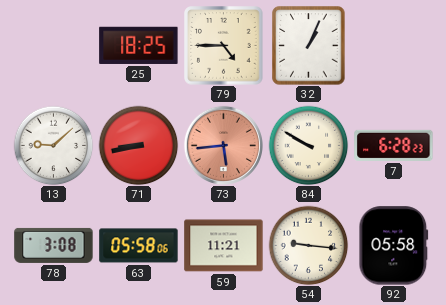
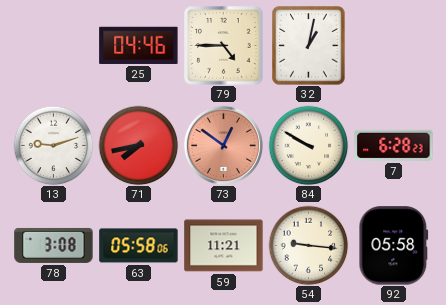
25: 18:25 -> 04:46
32: 1:04 -> 1:02
13: 9:08 -> 9:12
71: 8:43 -> 7:43
73: 5:44 -> 12:51
